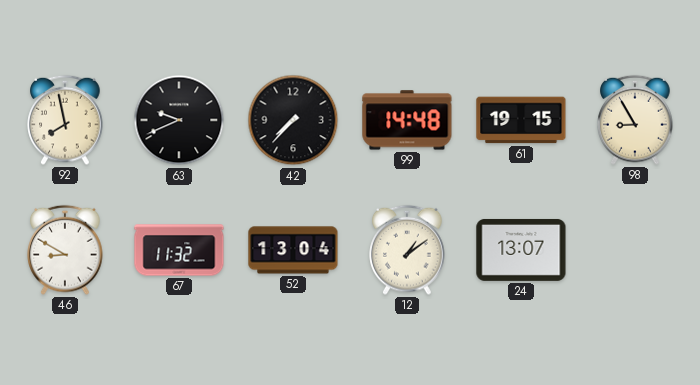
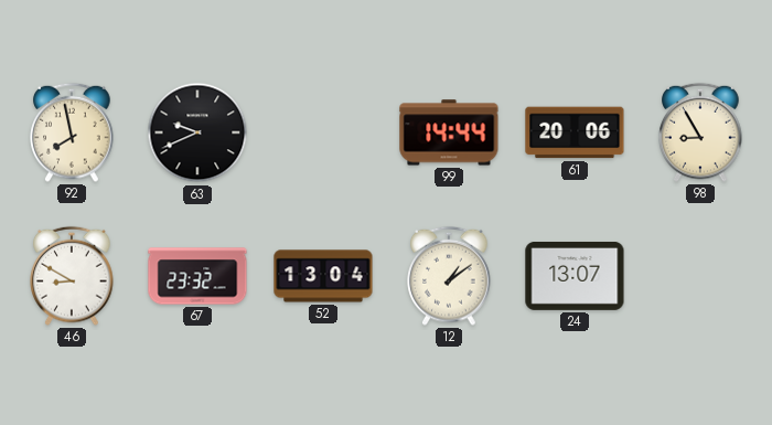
42: 7:37 -> none
99: 14:48 -> 14:44
61: 19:15 -> 20:06
67: 11:32 -> 23:32
